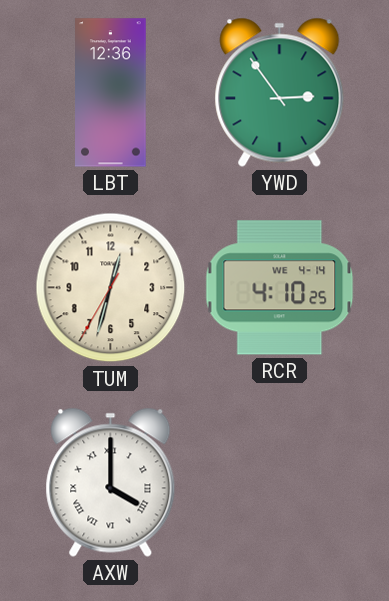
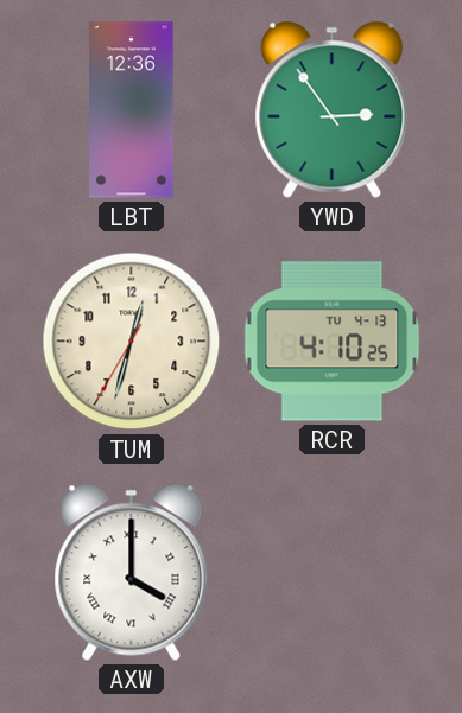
RCR date: WE 4-14 -> TU 4-13
